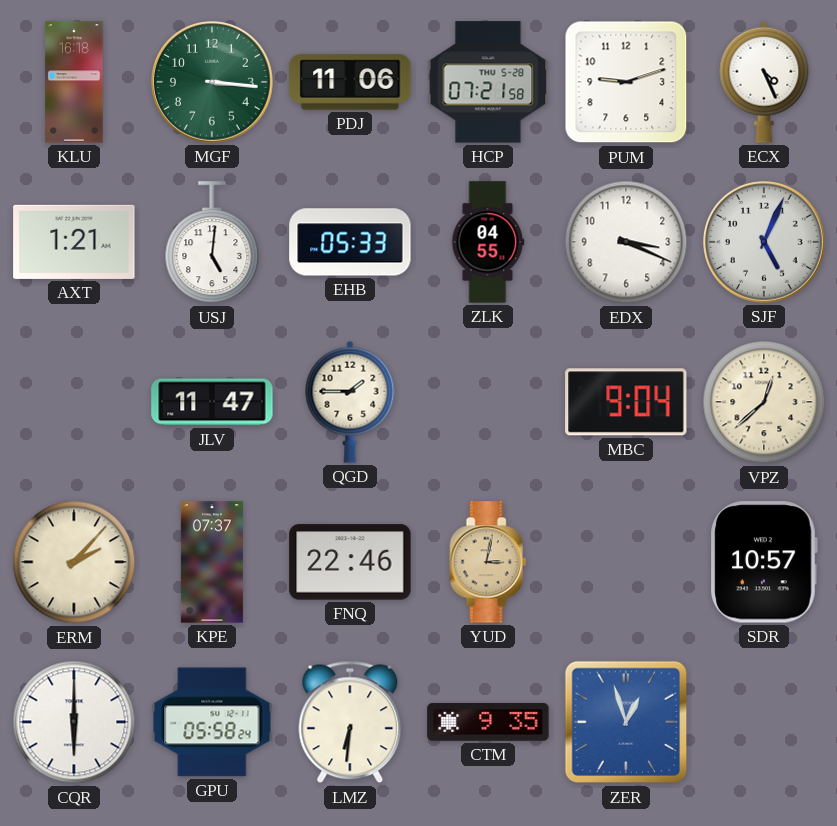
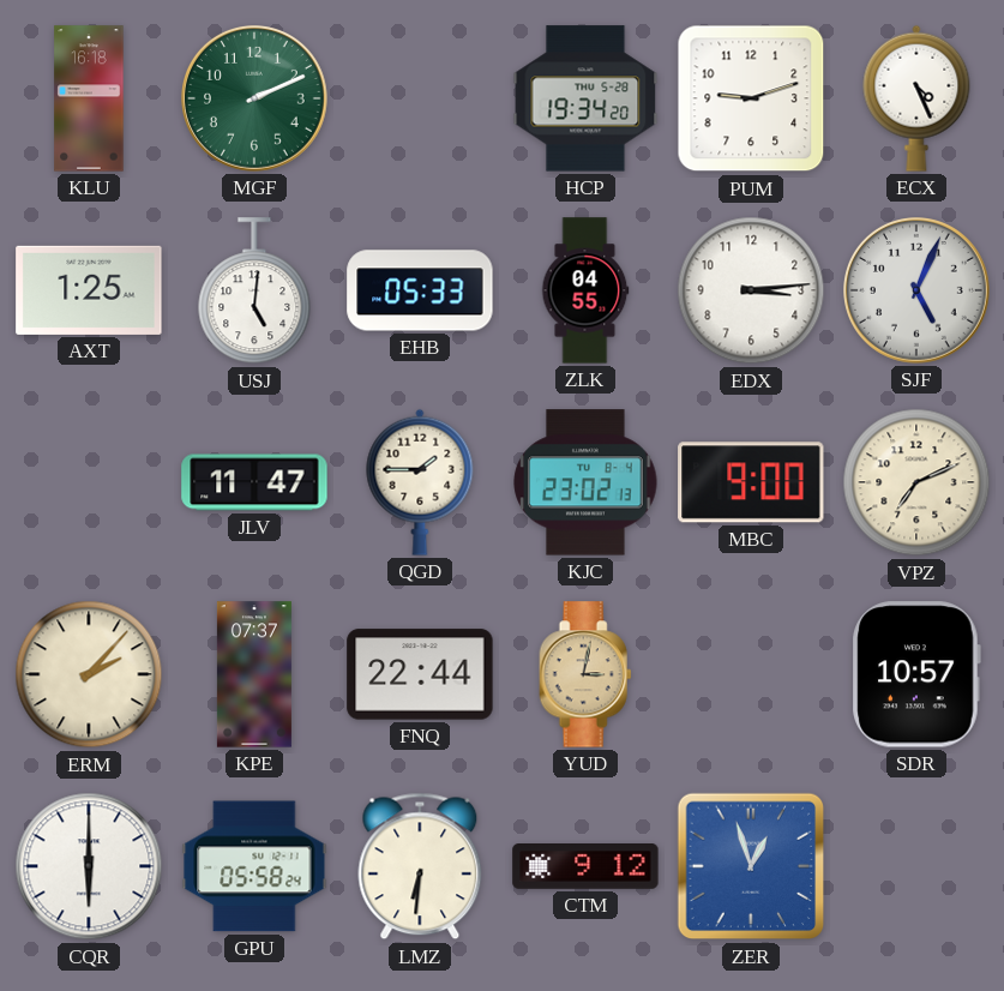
MGF: 3:16 -> 2:11
PDJ: 11:06 -> none
HCP: 07:21 -> 19:34
AXT: 1:21 -> 1:25
EDX: 3:19 -> 3:14
KJC: none -> 23:02
MBC: 9:04 -> 9:00
VPZ: 12:38 -> 7:11
FNQ: 22:46 -> 22:44
CTM: 9:35 -> 9:12
